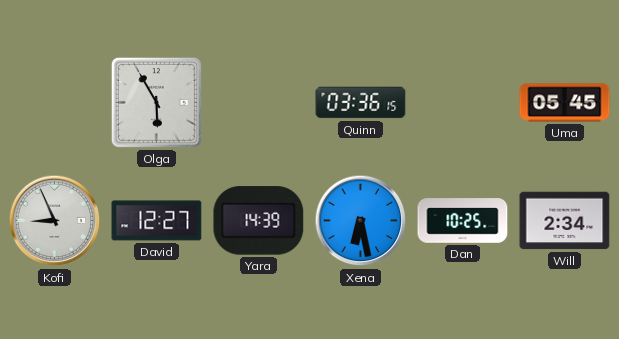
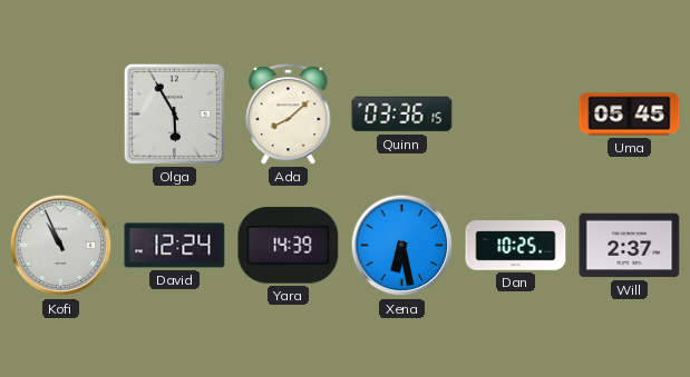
Ada: none -> 8:08
Kofi: 8:56 -> 10:56
David: 12:27 -> 12:24
Will: 2:34 -> 2:37
